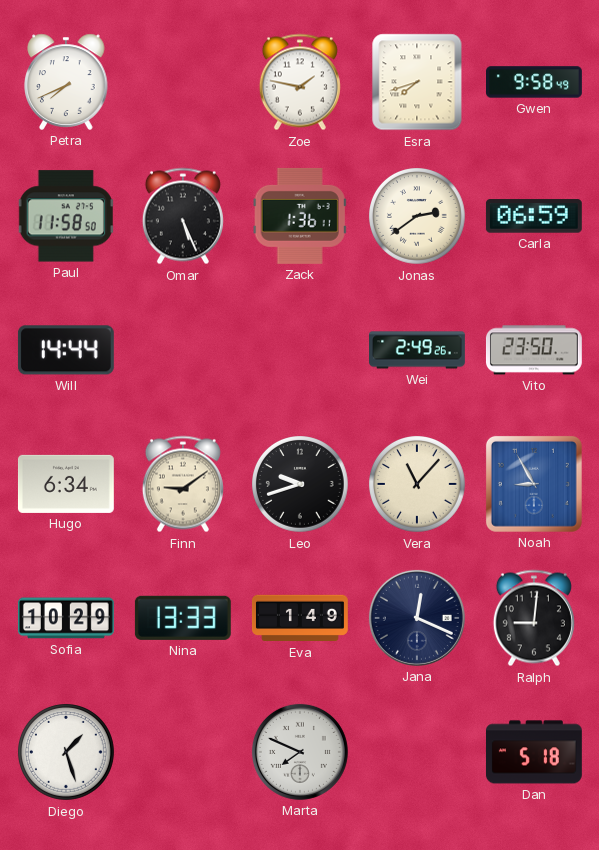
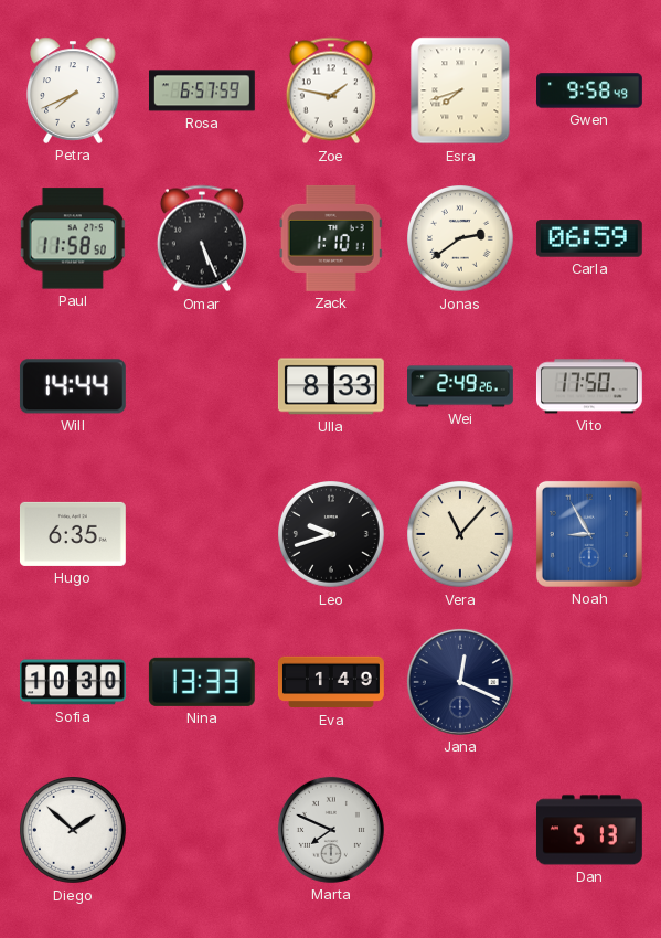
Rosa: none -> 6:57
Zack: 1:36 -> 1:10
Ulla: none -> 8:33
Vito: 23:50 -> 17:50
Hugo: 6:34 -> 6:35
Finn: 9:09 -> none
Sofia: 10:29 -> 10:30
Ralph: 9:01 -> none
Diego: 1:27 -> 1:52
Dan: 5:18 -> 5:13
